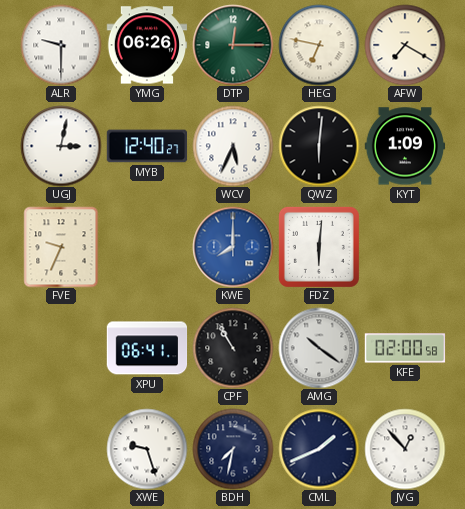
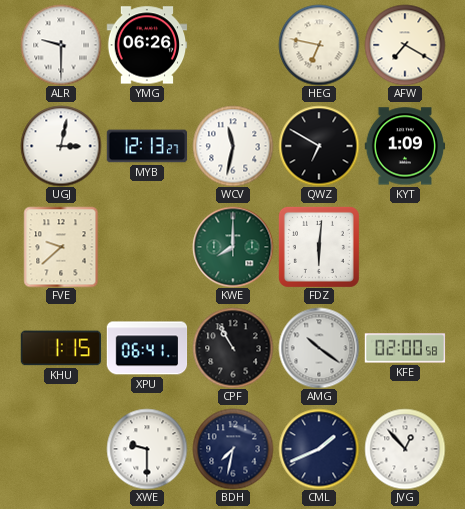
DTP: 12:15 -> none
MYB: 12:40 -> 12:13
WCV: 5:34 -> 11:32
QWZ: 6:01 -> 6:50
FVE: 9:34 -> 9:38
KWE dial: blue -> green
KHU: none -> 1:15
XWE: 9:27 -> 9:30
